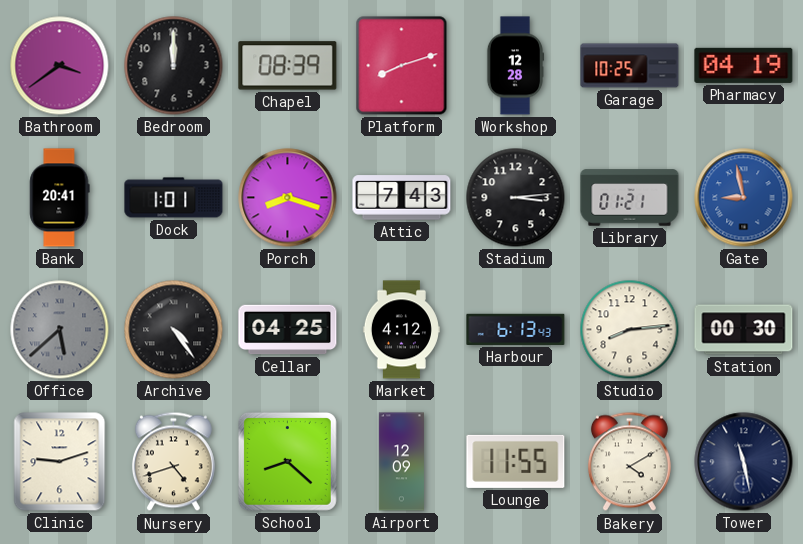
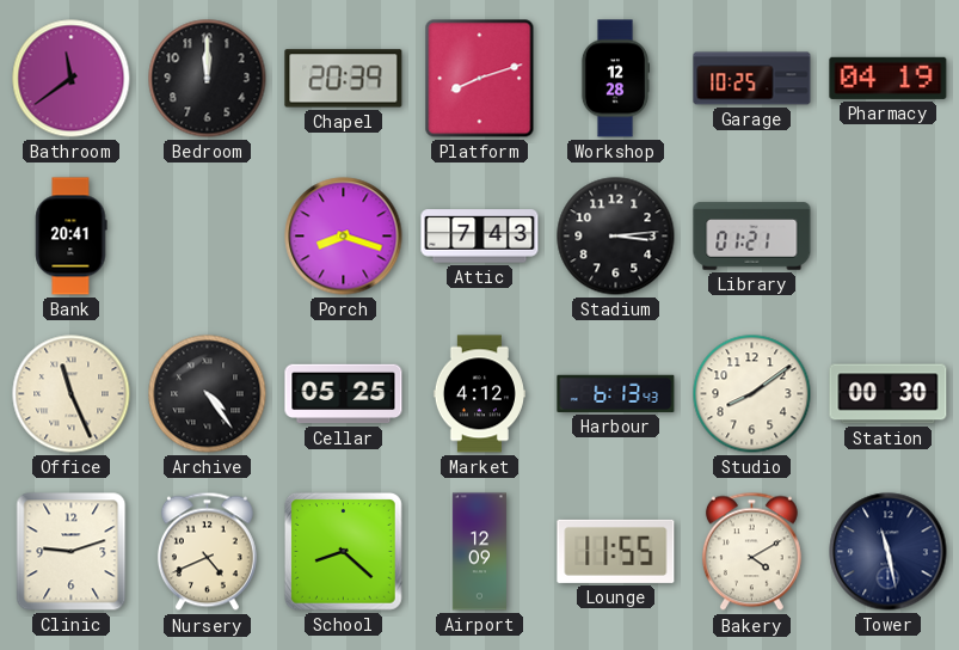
Bathroom: 3:39 -> 11:39
Chapel: 08:39 -> 20:39
Dock: 1:01 -> none
Gate: 8:58 -> none
Office: 5:38 -> 11:26
Office dial: grey -> cream
Cellar: 04:25 -> 05:25
Studio: 8:14 -> 8:09
Nursery: 4:42 -> 4:41
